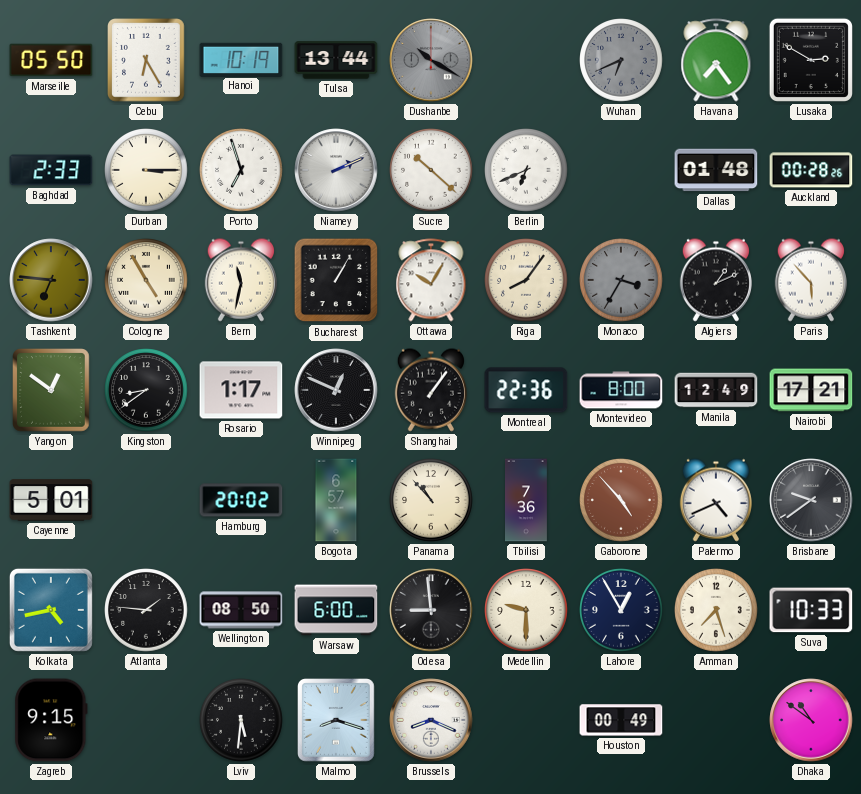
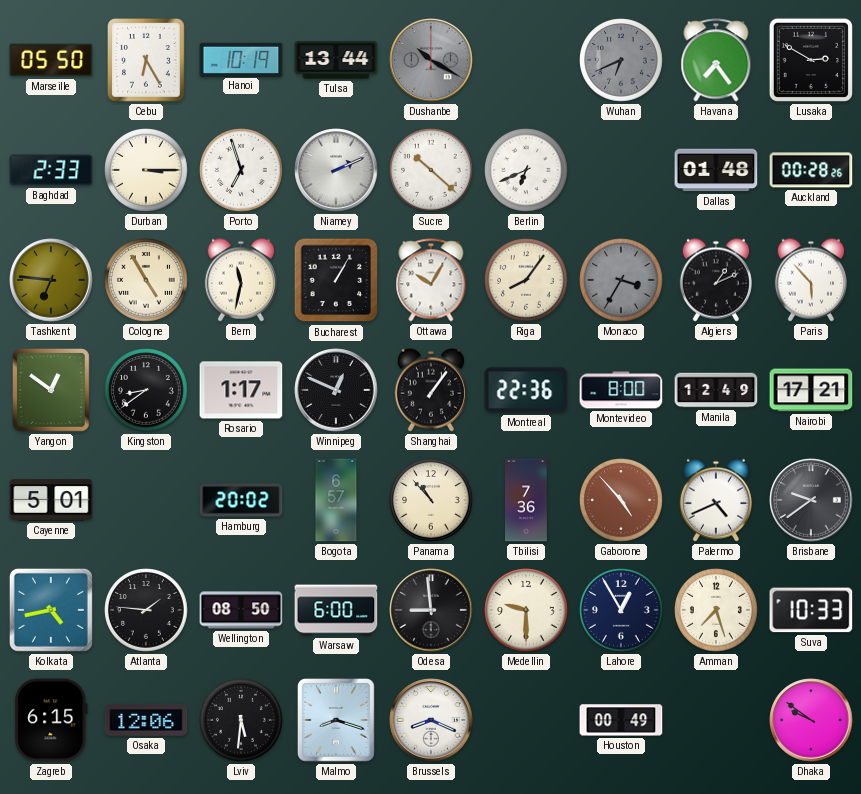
Zagreb: 9:15 -> 6:15
Osaka: none -> 12:06
Dhaka: 10:51 -> 9:51
